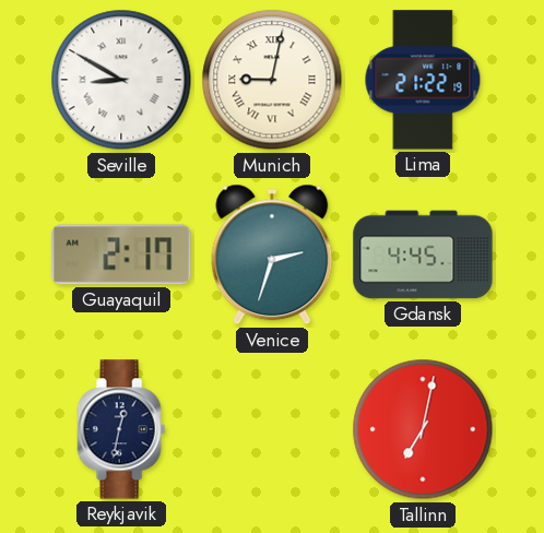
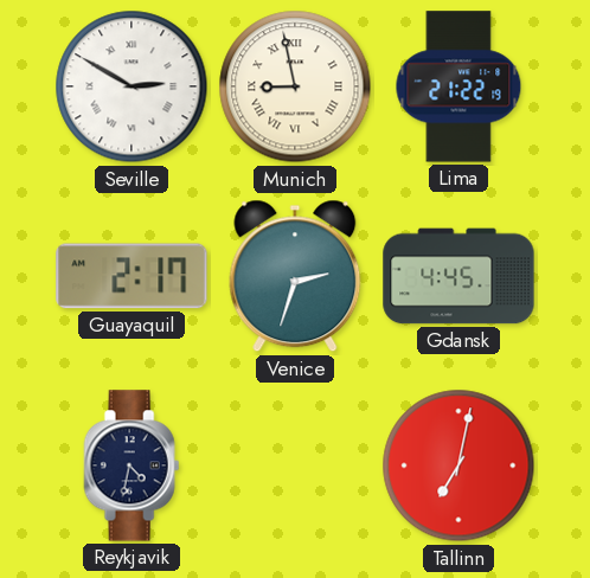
Seville: 8:50 -> 2:50
Munich: 9:02 -> 8:58
Reykjavik: 12:32 -> 4:32
